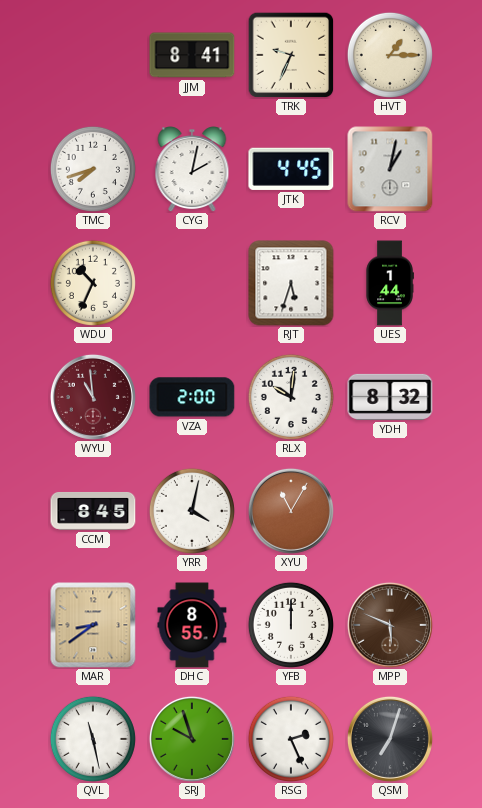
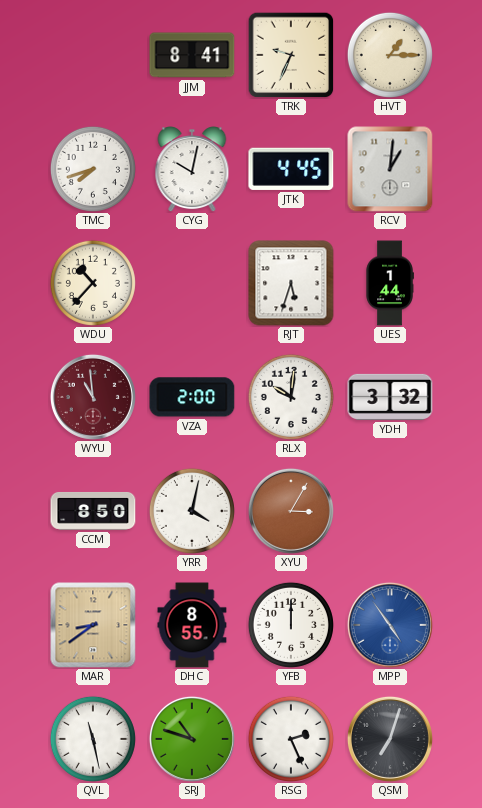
CYG: 2:02 -> 10:02
RCV: 1:02 -> 1:01
WDU: 10:34 -> 10:37
YDH: 8:32 -> 3:32
CCM: 8:45 -> 8:50
XYU: 11:05 -> 3:05
MPP: 5:49 -> 4:54
MPP dial: brown -> blue
SRJ: 9:57 -> 10:48
